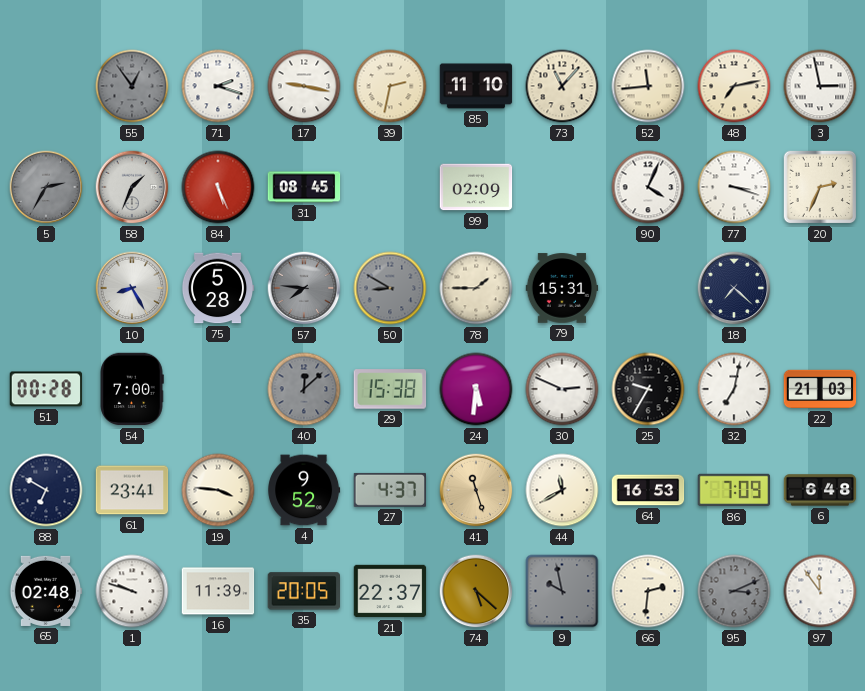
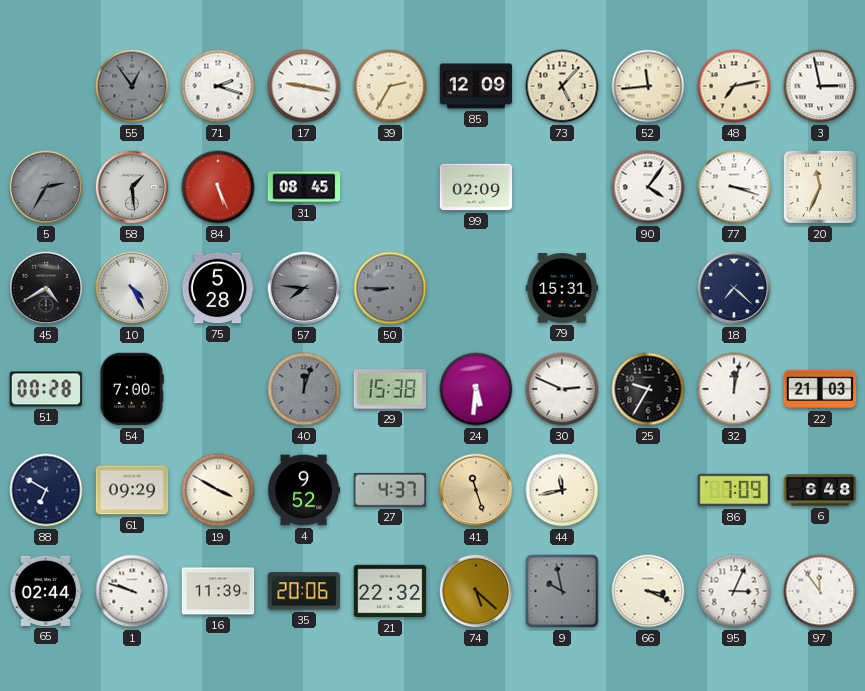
39: 2:32 -> 2:35
85: 11:10 -> 12:09
73: 11:07 -> 5:07
58: 1:34 -> 1:29
90: 4:04 -> 4:06
20: 2:34 -> 11:34
45: none -> 4:40
10: 8:25 -> 4:25
50: 8:50 -> 8:45
78: 1:45 -> none
40: 12:08 -> 12:03
32: 7:02 -> 12:02
61: 23:41 -> 09:29
19: 3:46 -> 3:50
44: 11:40 -> 11:43
64: 16:53 -> none
65: 02:48 -> 02:44
35: 20:05 -> 20:06
21: 22:37 -> 22:32
66: 2:31 -> 3:19
95: 3:11 -> 3:04
95 dial: grey -> white
